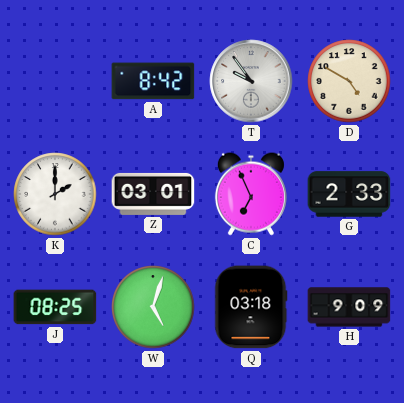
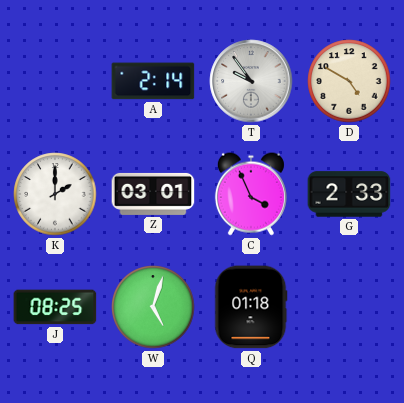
A: 8:42 -> 2:14
C: 6:56 -> 3:56
Q: 03:18 -> 01:18
H: 9:09 -> none
